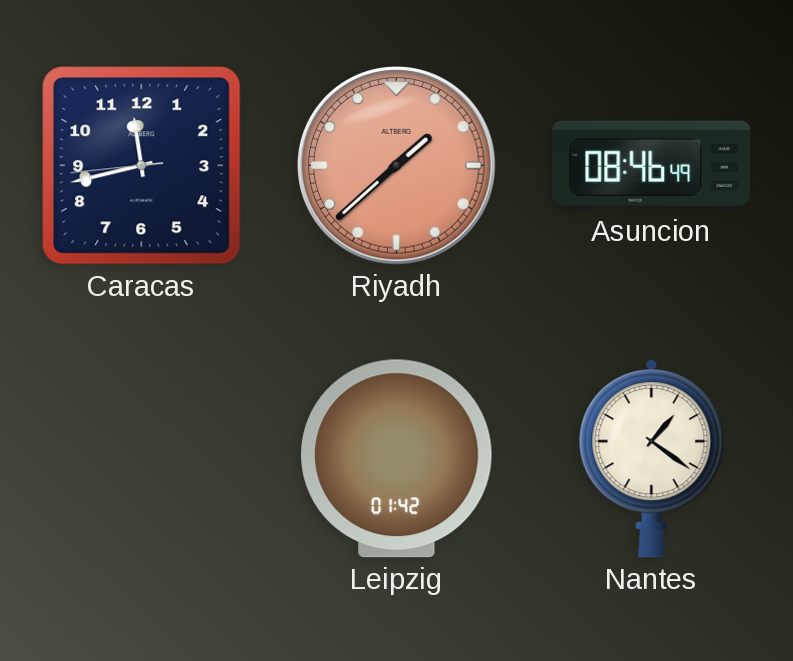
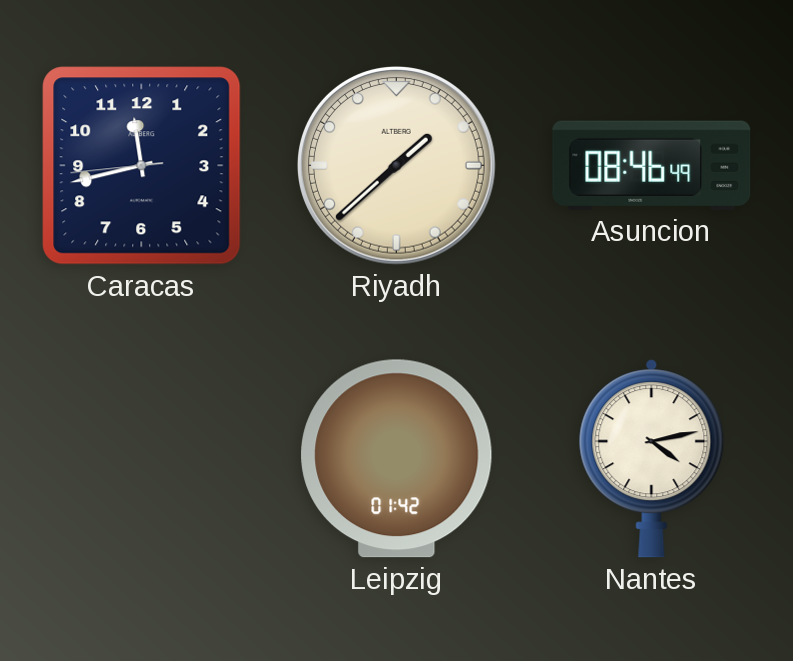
Riyadh dial: salmon -> cream
Nantes: 1:21 -> 4:13
